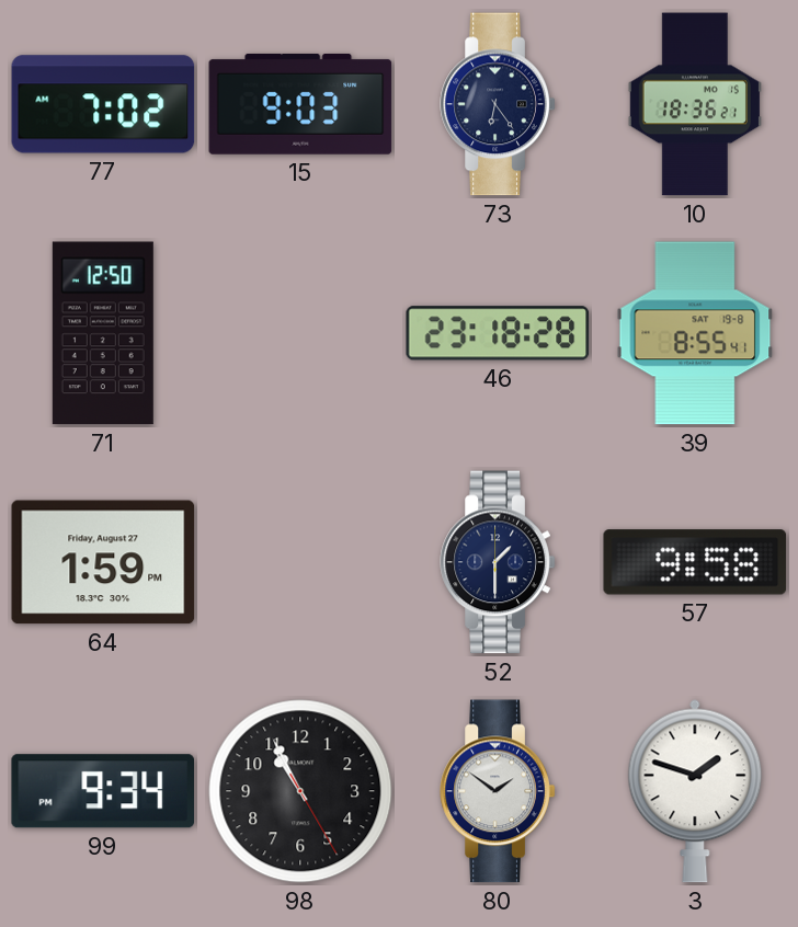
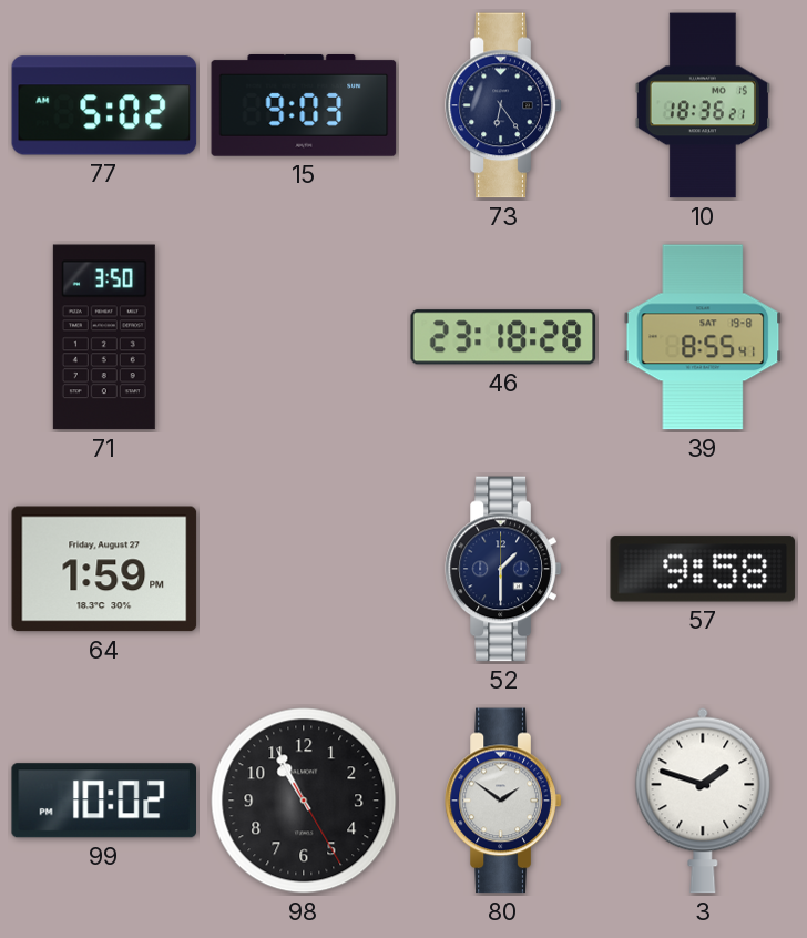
77: 7:02 -> 5:02
71: 12:50 -> 3:50
99: 9:34 -> 10:02
